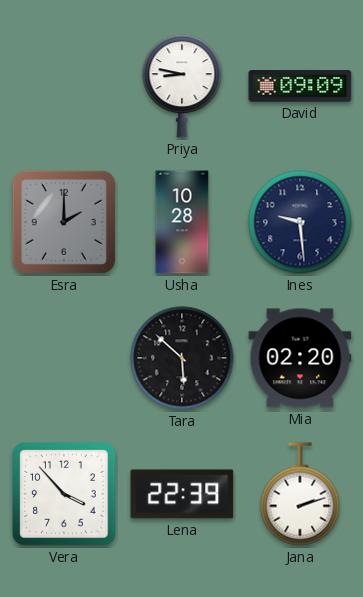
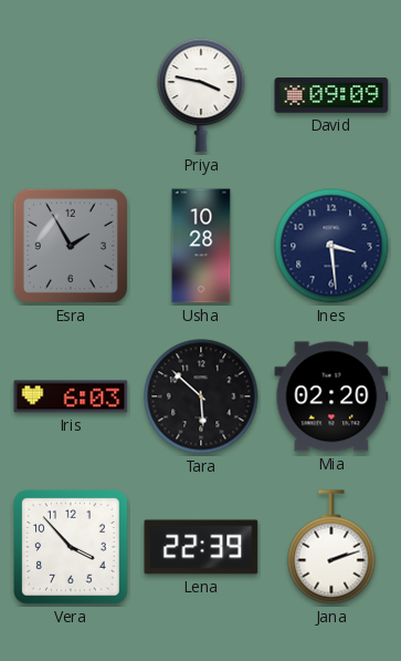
Priya: 8:47 -> 3:47
Esra: 2:00 -> 1:55
Ines: 9:29 -> 3:29
Iris: none -> 6:03
